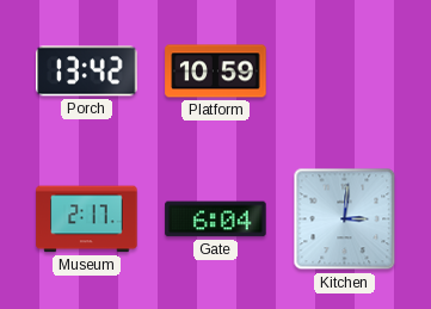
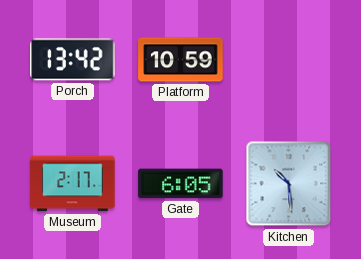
Gate: 6:04 -> 6:05
Kitchen: 3:01 -> 10:29
